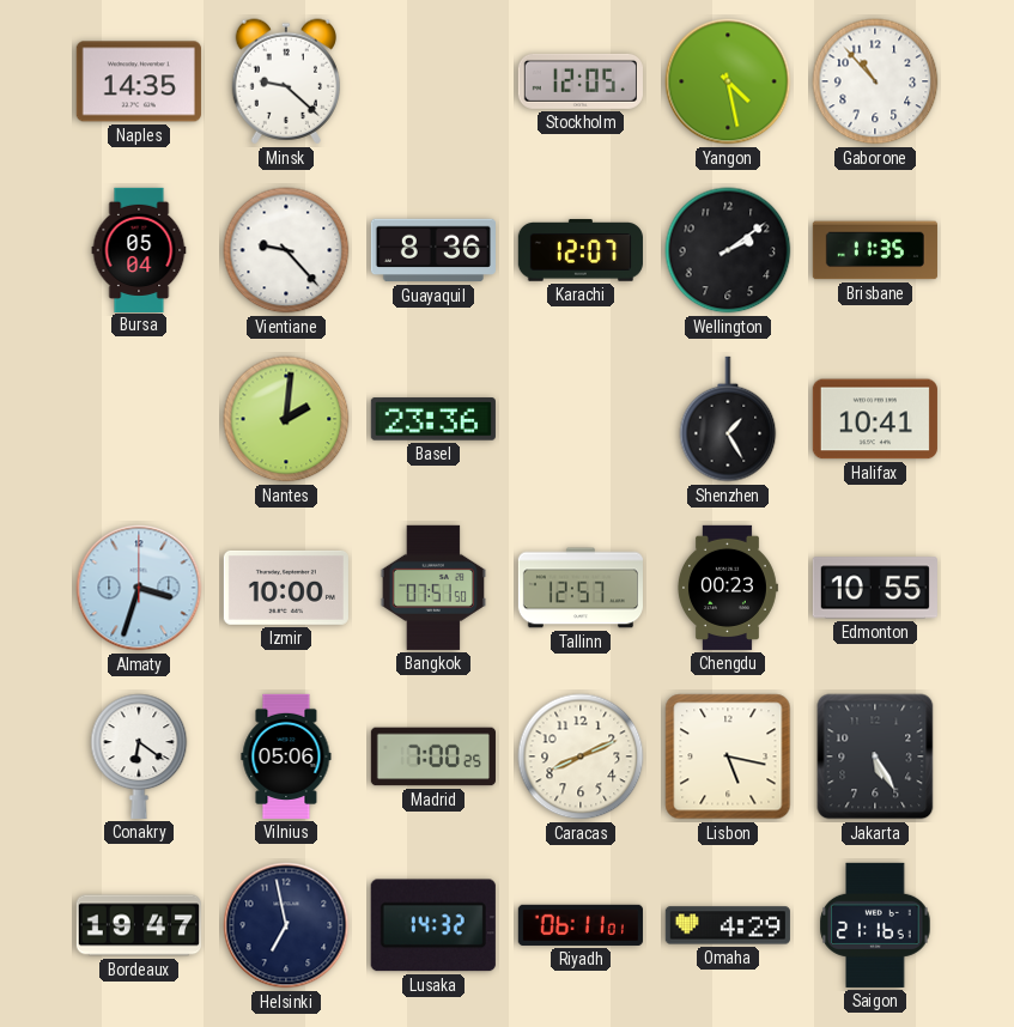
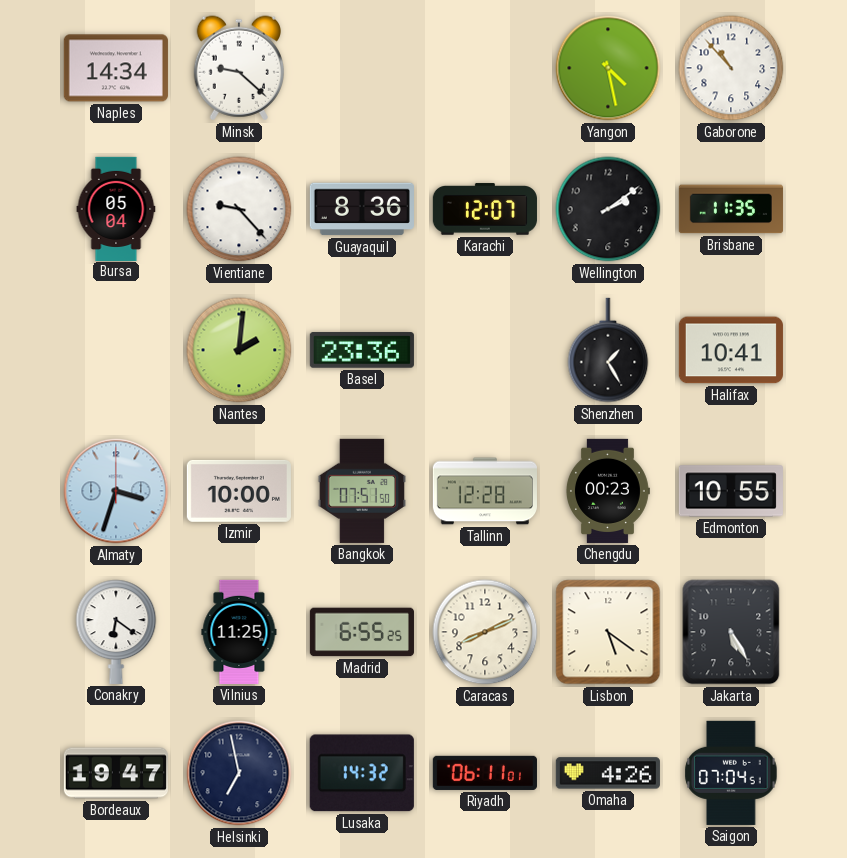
Naples: 14:35 -> 14:34
Stockholm: 12:05 -> none
Tallinn: 12:57 -> 12:28
Vilnius: 05:06 -> 11:25
Madrid: 7:00 -> 6:55
Lisbon: 5:17 -> 5:21
Omaha: 4:29 -> 4:26
Saigon: 21:16 -> 07:04
